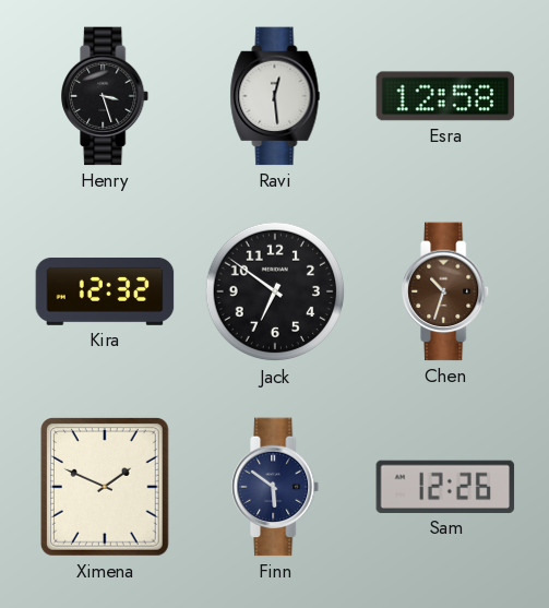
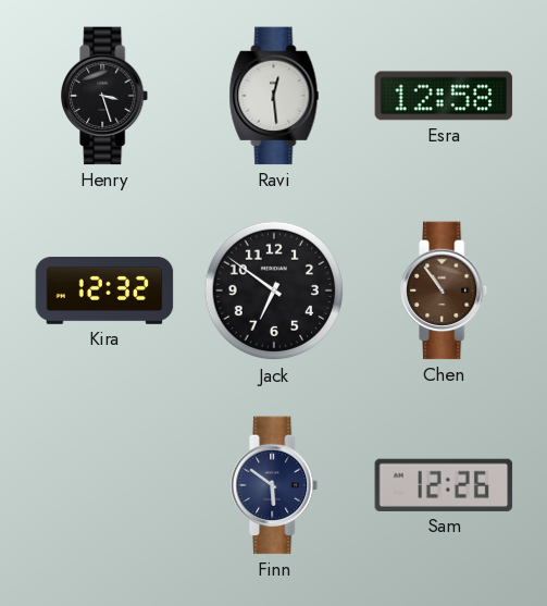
Chen: 10:33 -> 10:54
Ximena: 1:49 -> none
